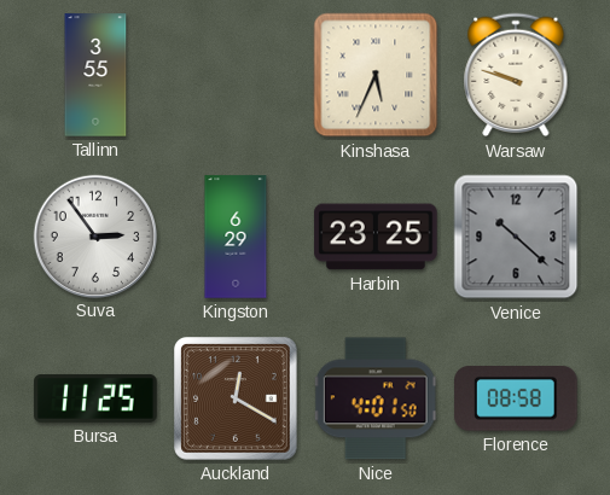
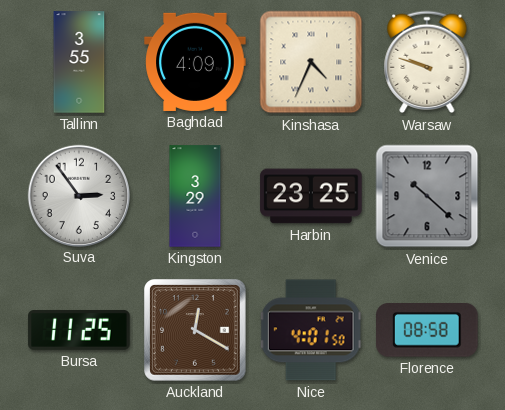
Baghdad: none -> 4:09
Kinshasa: 5:34 -> 4:34
Kingston: 6:29 -> 3:29
